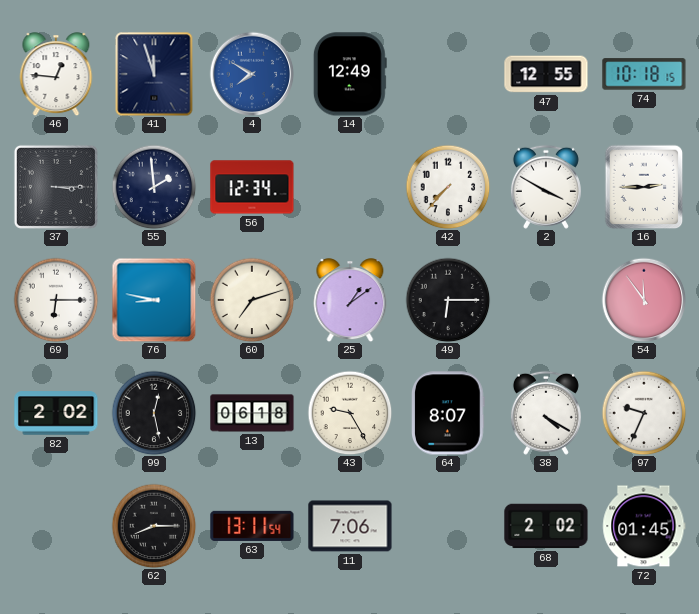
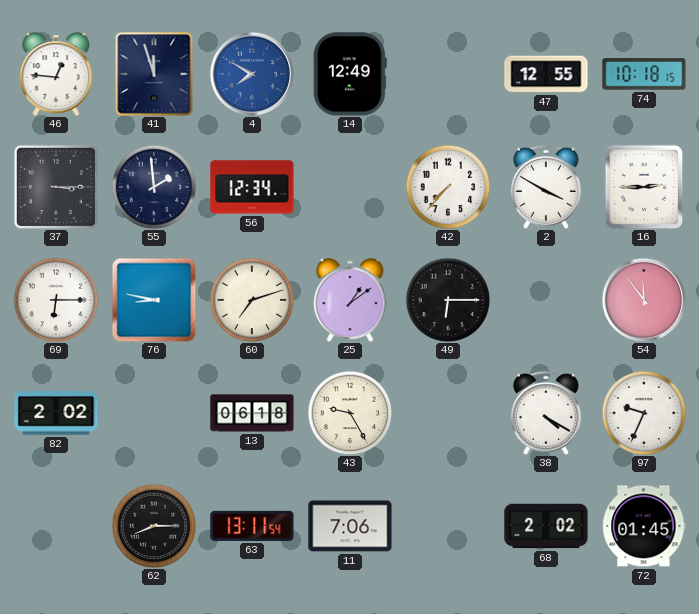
99: 12:28 -> none
64: 8:07 -> none
